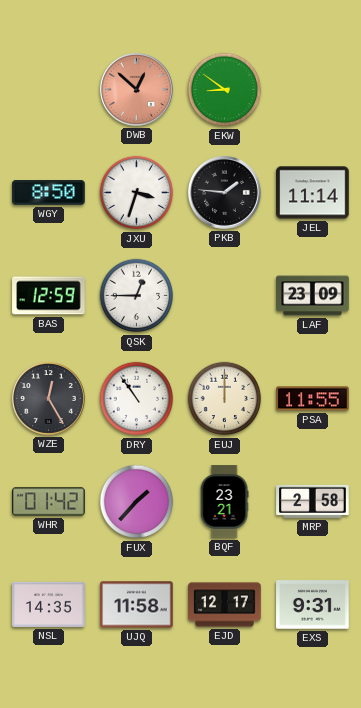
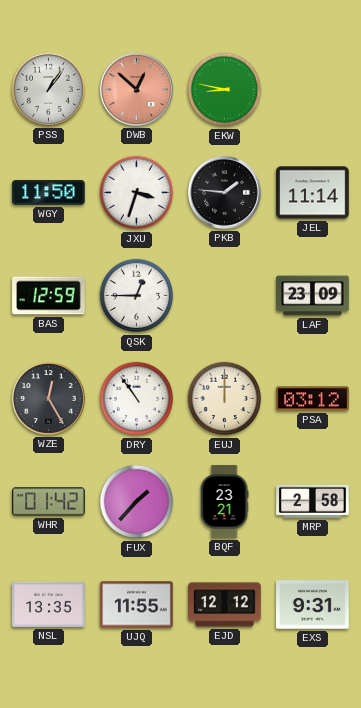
PSS: none -> 1:06
EKW: 8:51 -> 8:47
WGY: 8:50 -> 11:50
PSA: 11:55 -> 03:12
NSL: 14:35 -> 13:35
UJQ: 11:58 -> 11:55
EJD: 12:17 -> 12:12
